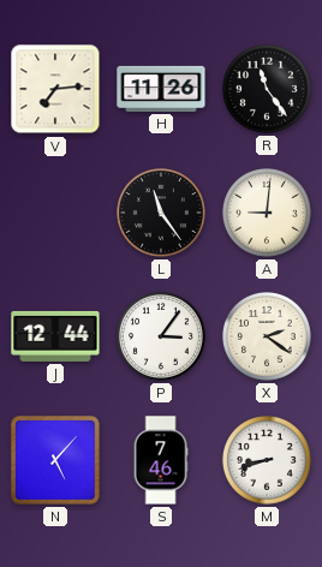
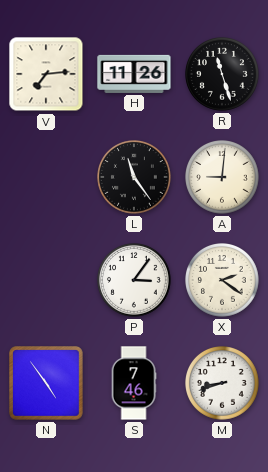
R: 11:24 -> 11:27
J: 12:44 -> none
N: 5:07 -> 4:54
